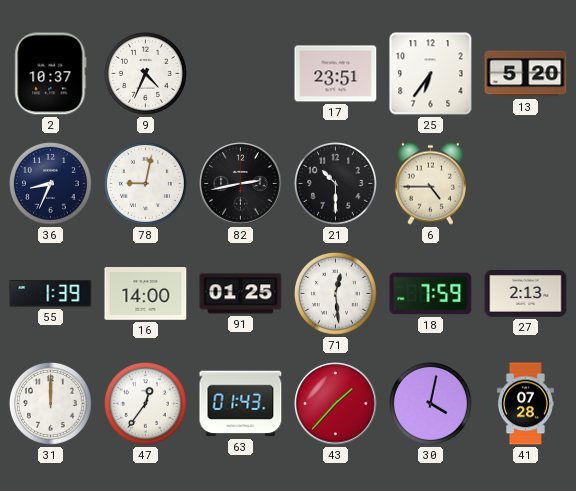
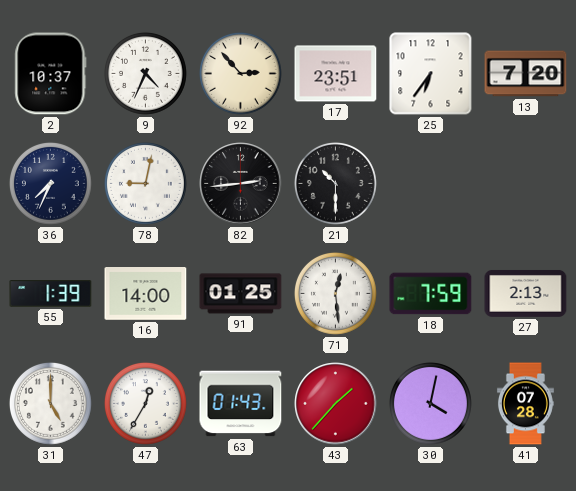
92: none -> 2:53
13: 5:20 -> 7:20
36: 8:34 -> 7:34
82: 2:43 -> 2:44
6: 4:45 -> none
31: 12:00 -> 5:00
47: 12:36 -> 12:35
